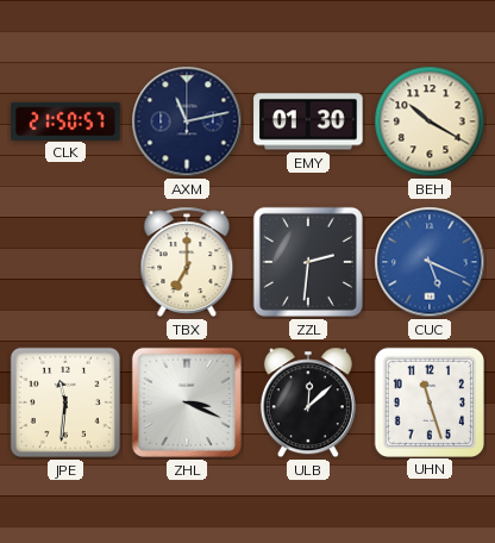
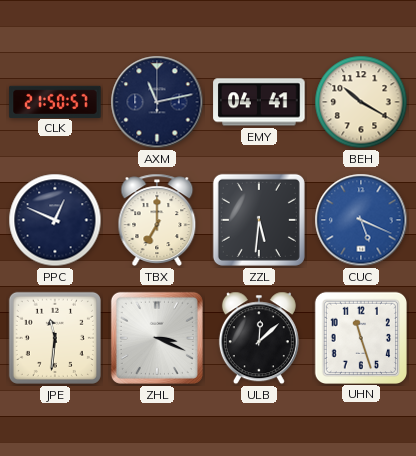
EMY: 01:30 -> 04:41
PPC: none -> 12:49
ZZL: 2:31 -> 5:31
